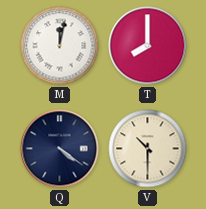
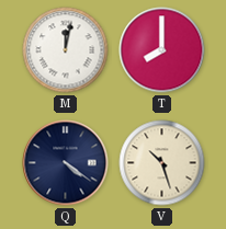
V: 10:30 -> 10:27
